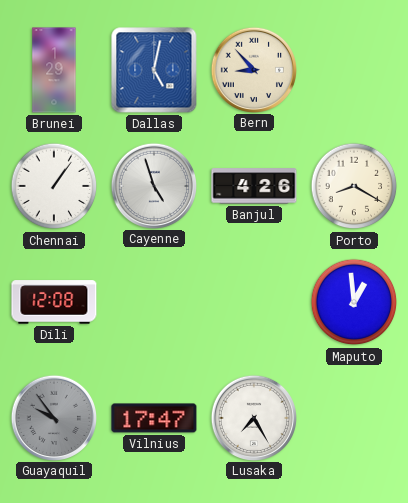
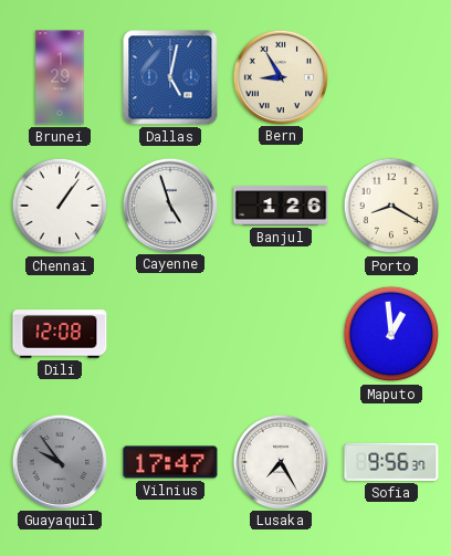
Bern: 8:53 -> 8:55
Banjul: 4:26 -> 1:26
Sofia: none -> 9:56
